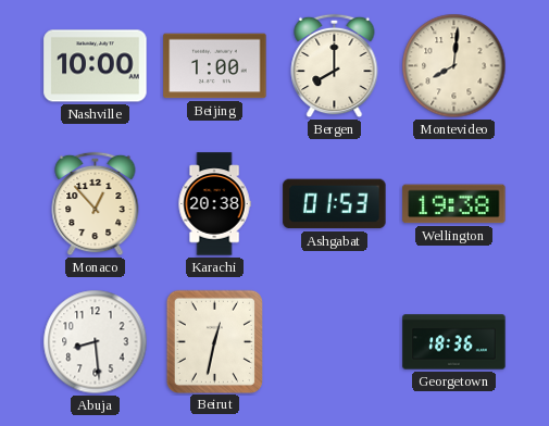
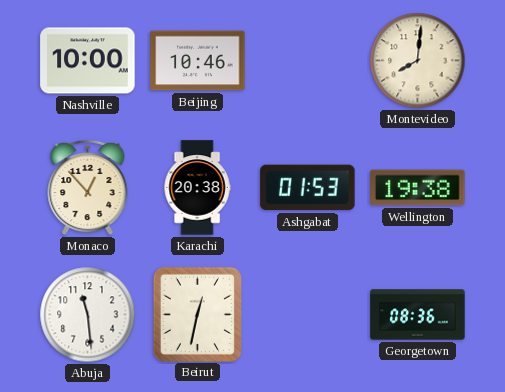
Beijing: 1:00 -> 10:46
Bergen: 8:00 -> none
Abuja: 8:29 -> 11:29
Georgetown: 18:36 -> 08:36
